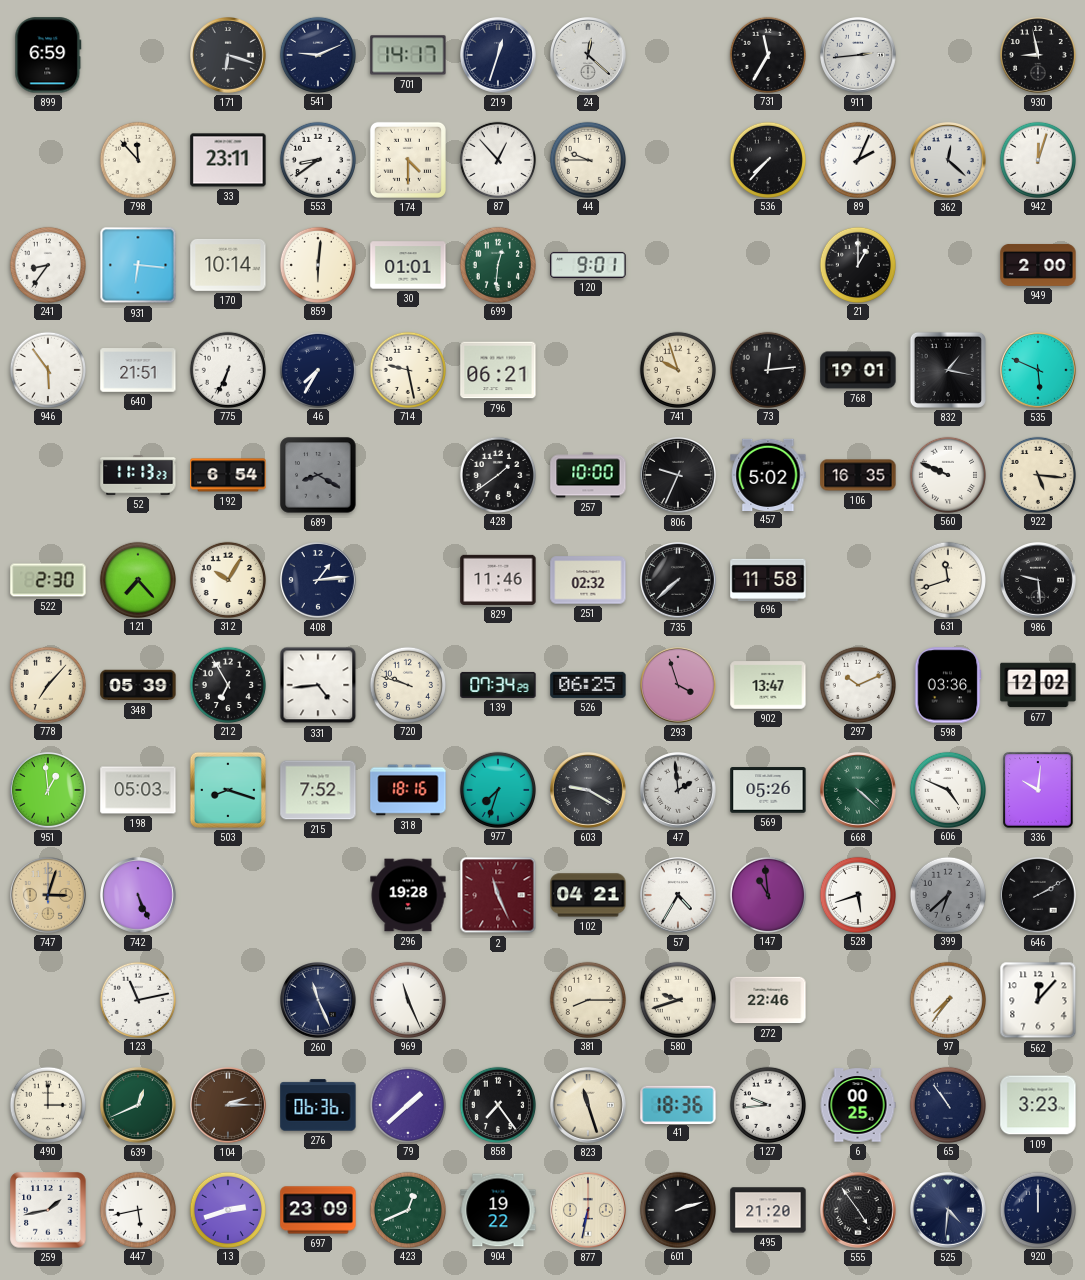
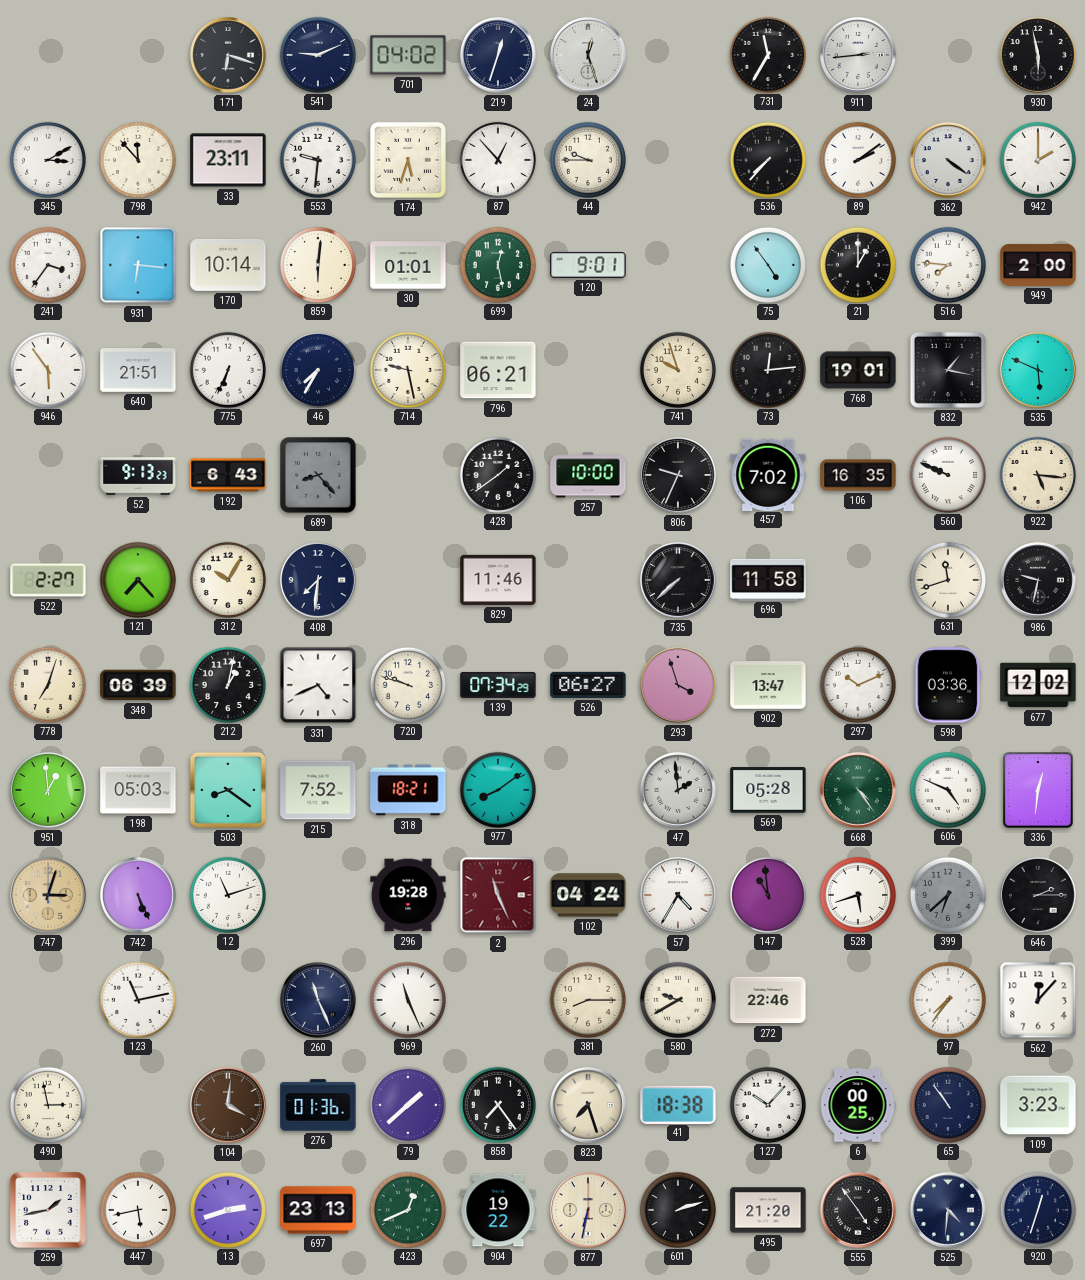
899: 6:59 -> none
701: 14:17 -> 04:02
24: 12:22 -> 12:27
930: 8:58 -> 5:58
345: none -> 3:10
553: 8:39 -> 9:31
174: 4:30 -> 5:33
89: 2:04 -> 2:09
362: 12:22 -> 4:21
942: 12:03 -> 2:00
241: 8:36 -> 3:36
699: 12:31 -> 12:28
75: none -> 4:54
516: none -> 7:46
52: 11:13 -> 9:13
192: 6:54 -> 6:43
689: 8:20 -> 8:23
457: 5:02 -> 7:02
522: 2:30 -> 2:27
408: 1:14 -> 7:31
251: 02:32 -> none
986: 9:29 -> 9:32
778: 7:07 -> 7:03
348: 05:39 -> 06:39
212: 6:55 -> 1:02
331: 4:44 -> 4:41
526: 06:25 -> 06:27
503: 8:18 -> 8:21
318: 18:16 -> 18:21
977: 7:33 -> 8:09
603: 9:20 -> none
569: 05:26 -> 05:28
668: 4:22 -> 4:24
336: 10:01 -> 12:31
12: none -> 11:12
102: 04:21 -> 04:24
646: 2:10 -> 2:15
580: 9:42 -> 9:40
490: 3:00 -> 2:58
639: 12:41 -> none
104: 2:15 -> 4:01
276: 06:36 -> 01:36
823: 11:27 -> 7:27
41: 18:36 -> 18:38
127: 9:44 -> 10:07
697: 23:09 -> 23:13
920: 12:00 -> 12:33
